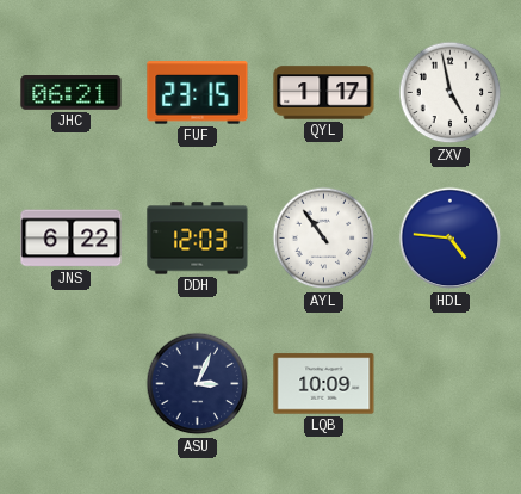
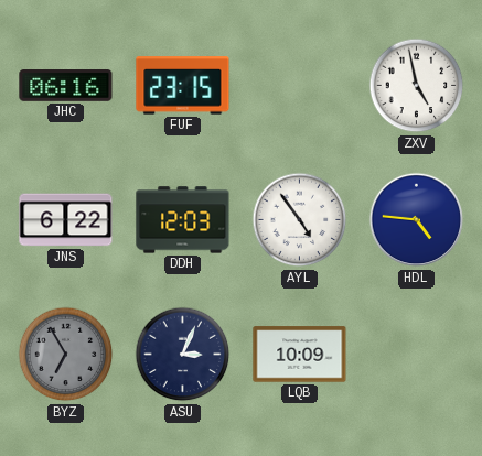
JHC: 06:21 -> 06:16
QYL: 1:17 -> none
AYL: 10:54 -> 4:54
BYZ: none -> 6:55
